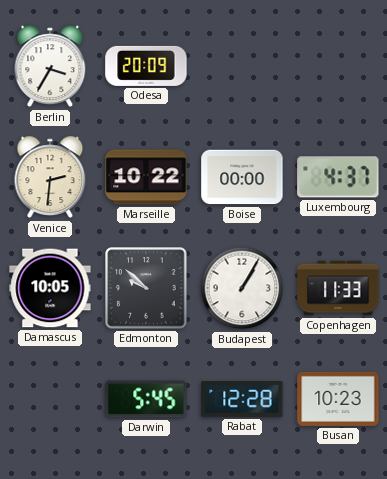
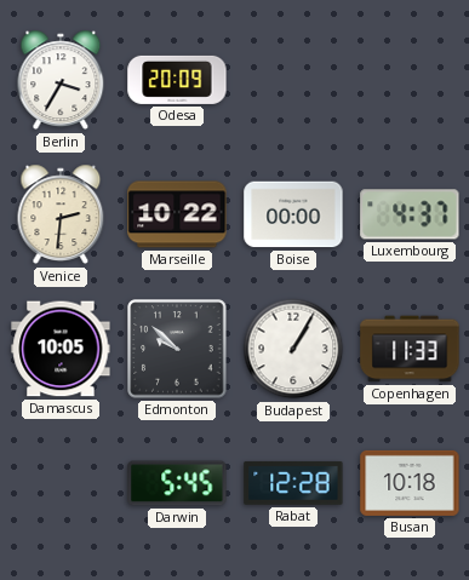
Busan: 10:23 -> 10:18
